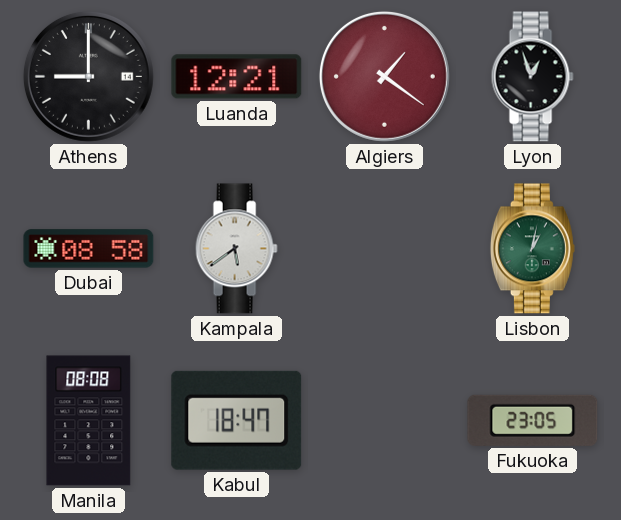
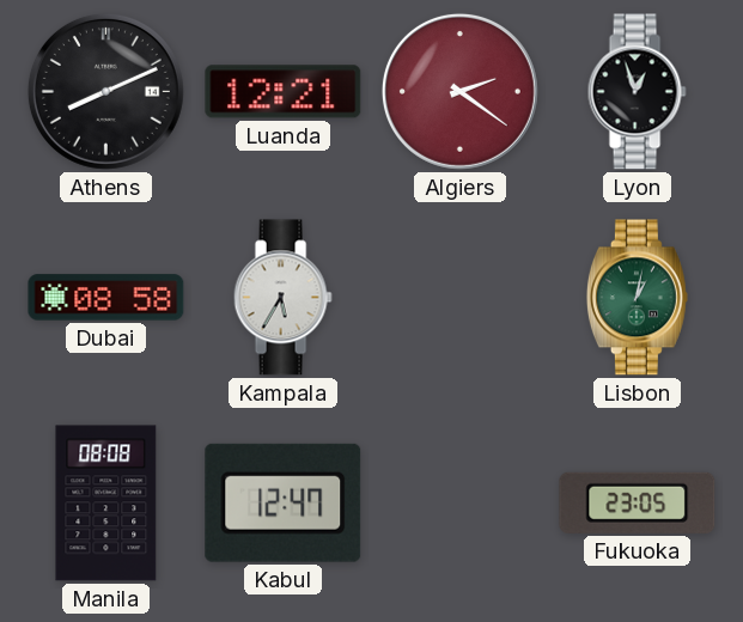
Athens: 9:00 -> 8:11
Algiers: 1:21 -> 2:21
Kampala: 5:39 -> 5:35
Kabul: 18:47 -> 12:47
